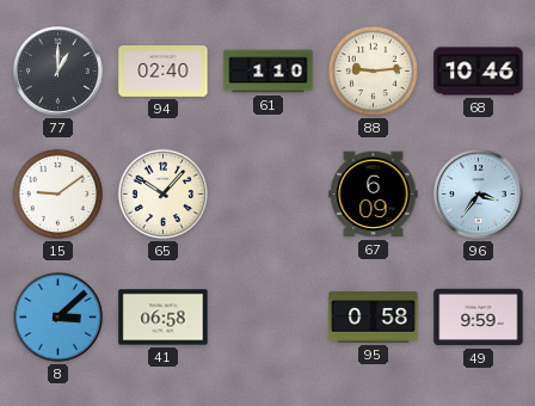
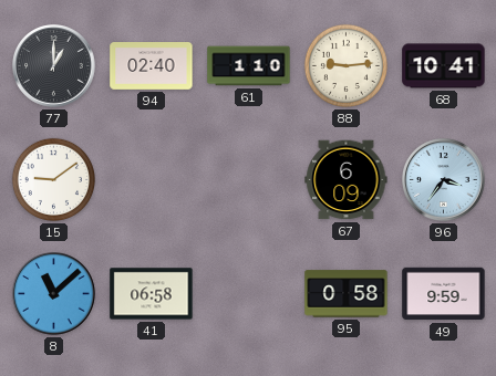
68: 10:46 -> 10:41
65: 10:07 -> none
8: 3:08 -> 11:08
